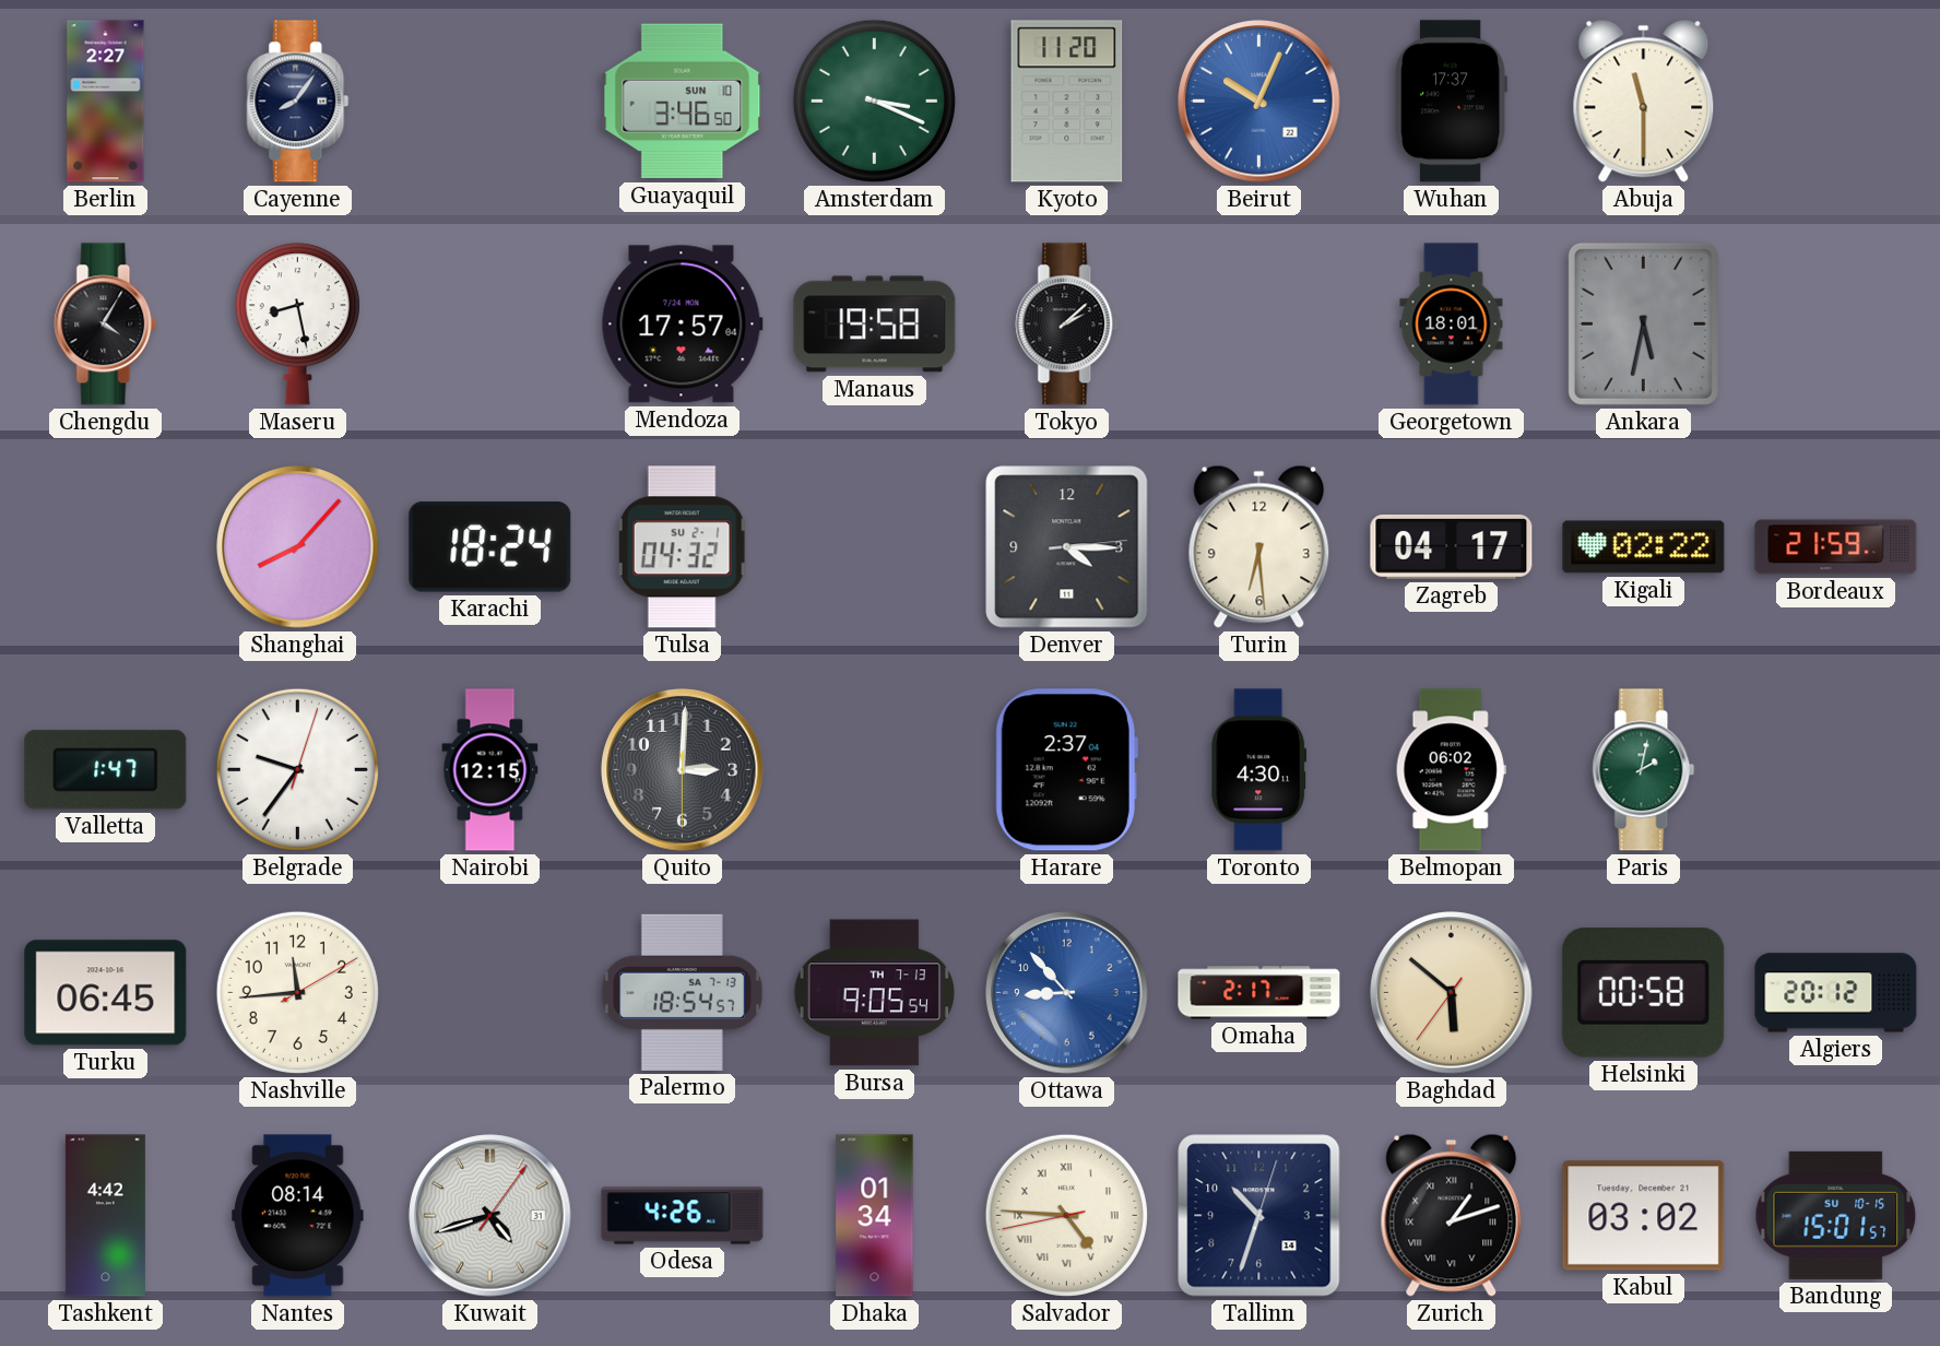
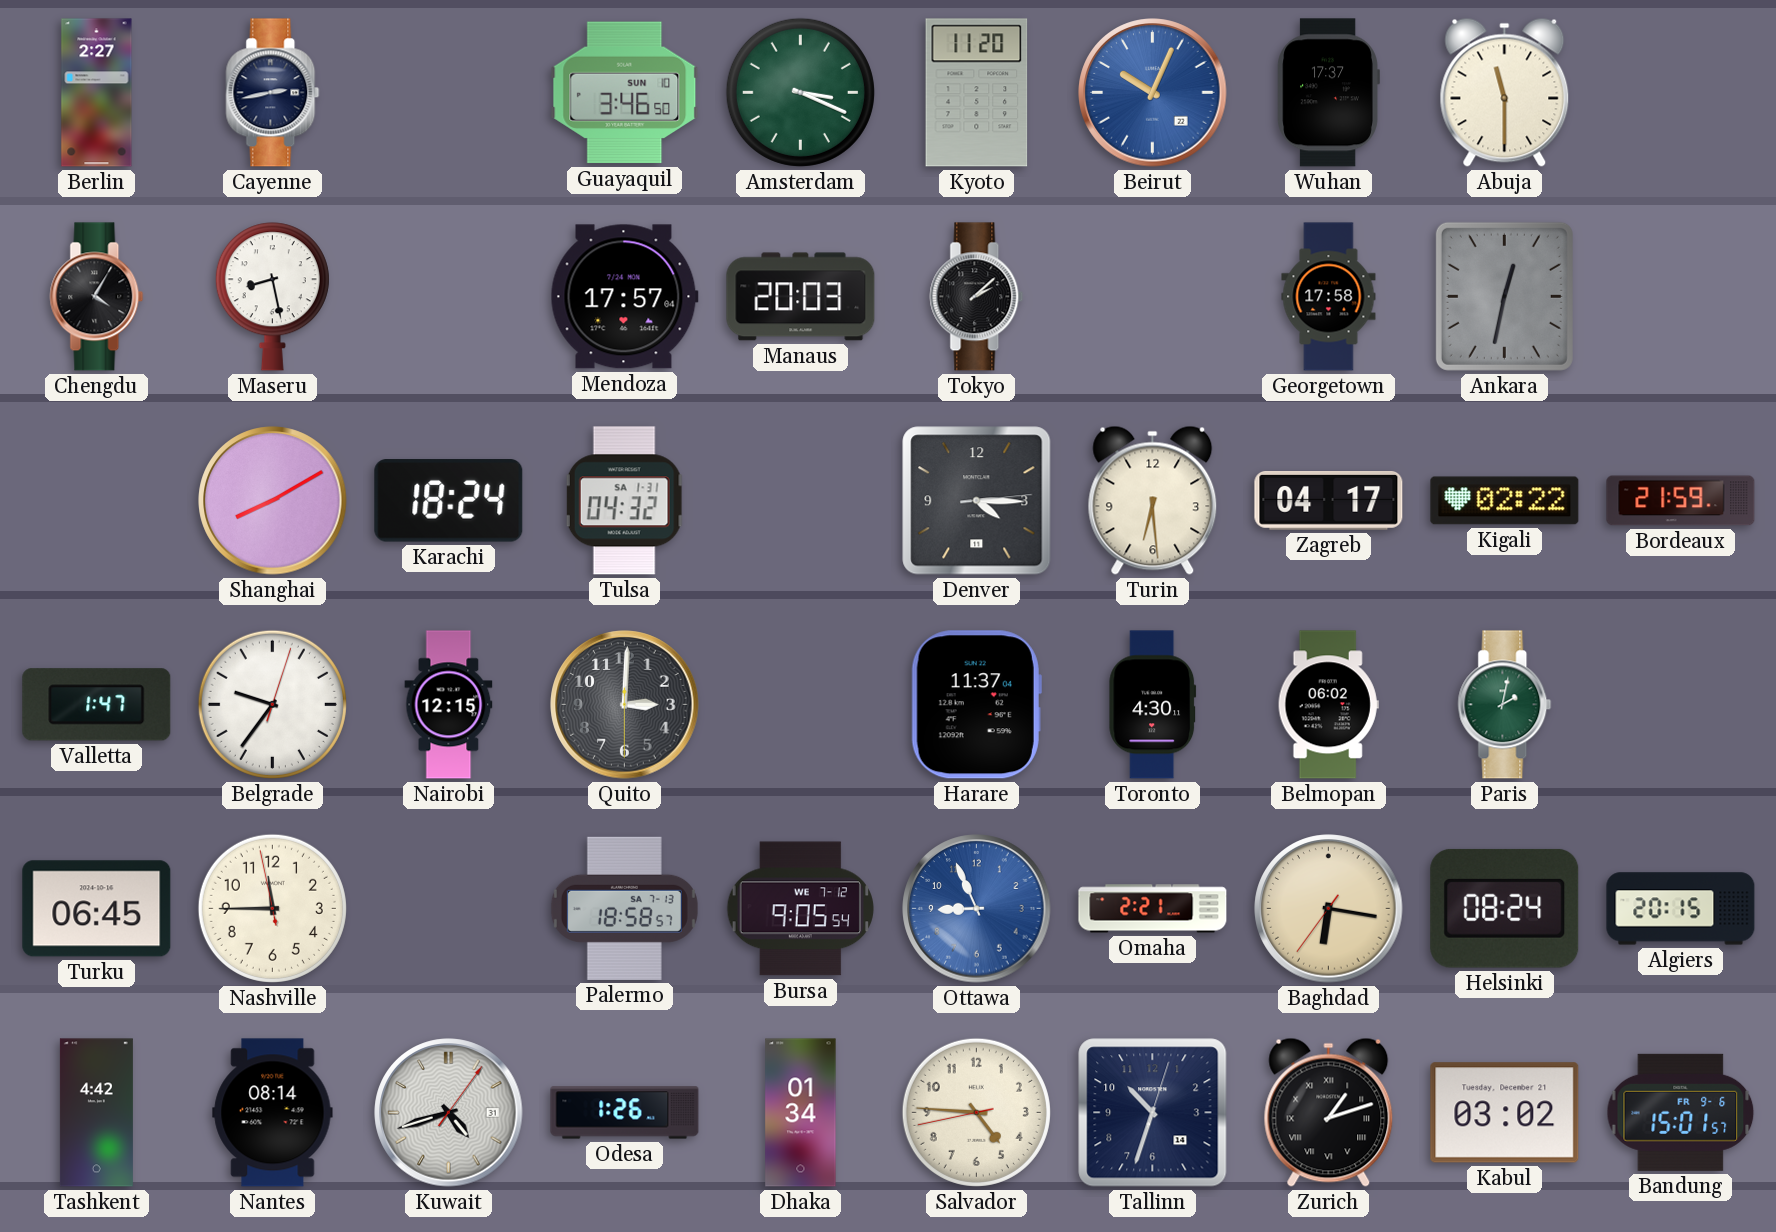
Cayenne: 8:06 -> 2:43
Manaus: 19:58 -> 20:03
Georgetown: 18:01 -> 17:58
Ankara: 5:32 -> 12:32
Shanghai: 8:07 -> 8:10
Tulsa date: SU 2-1 -> SA 1-31
Harare: 2:37 -> 11:37
Nashville: 11:44:10 -> 11:44:58
Palermo: 18:54 -> 18:58
Bursa date: TH 7-13 -> WE 7-12
Ottawa: 8:53 -> 8:56
Omaha: 2:17 -> 2:21
Baghdad: 5:51 -> 6:16
Helsinki: 00:58 -> 08:24
Algiers: 20:12 -> 20:15
Odesa: 4:26 -> 1:26
Salvador numerals: Roman -> Arabic
Bandung date: SU 10-15 -> FR 9-6
